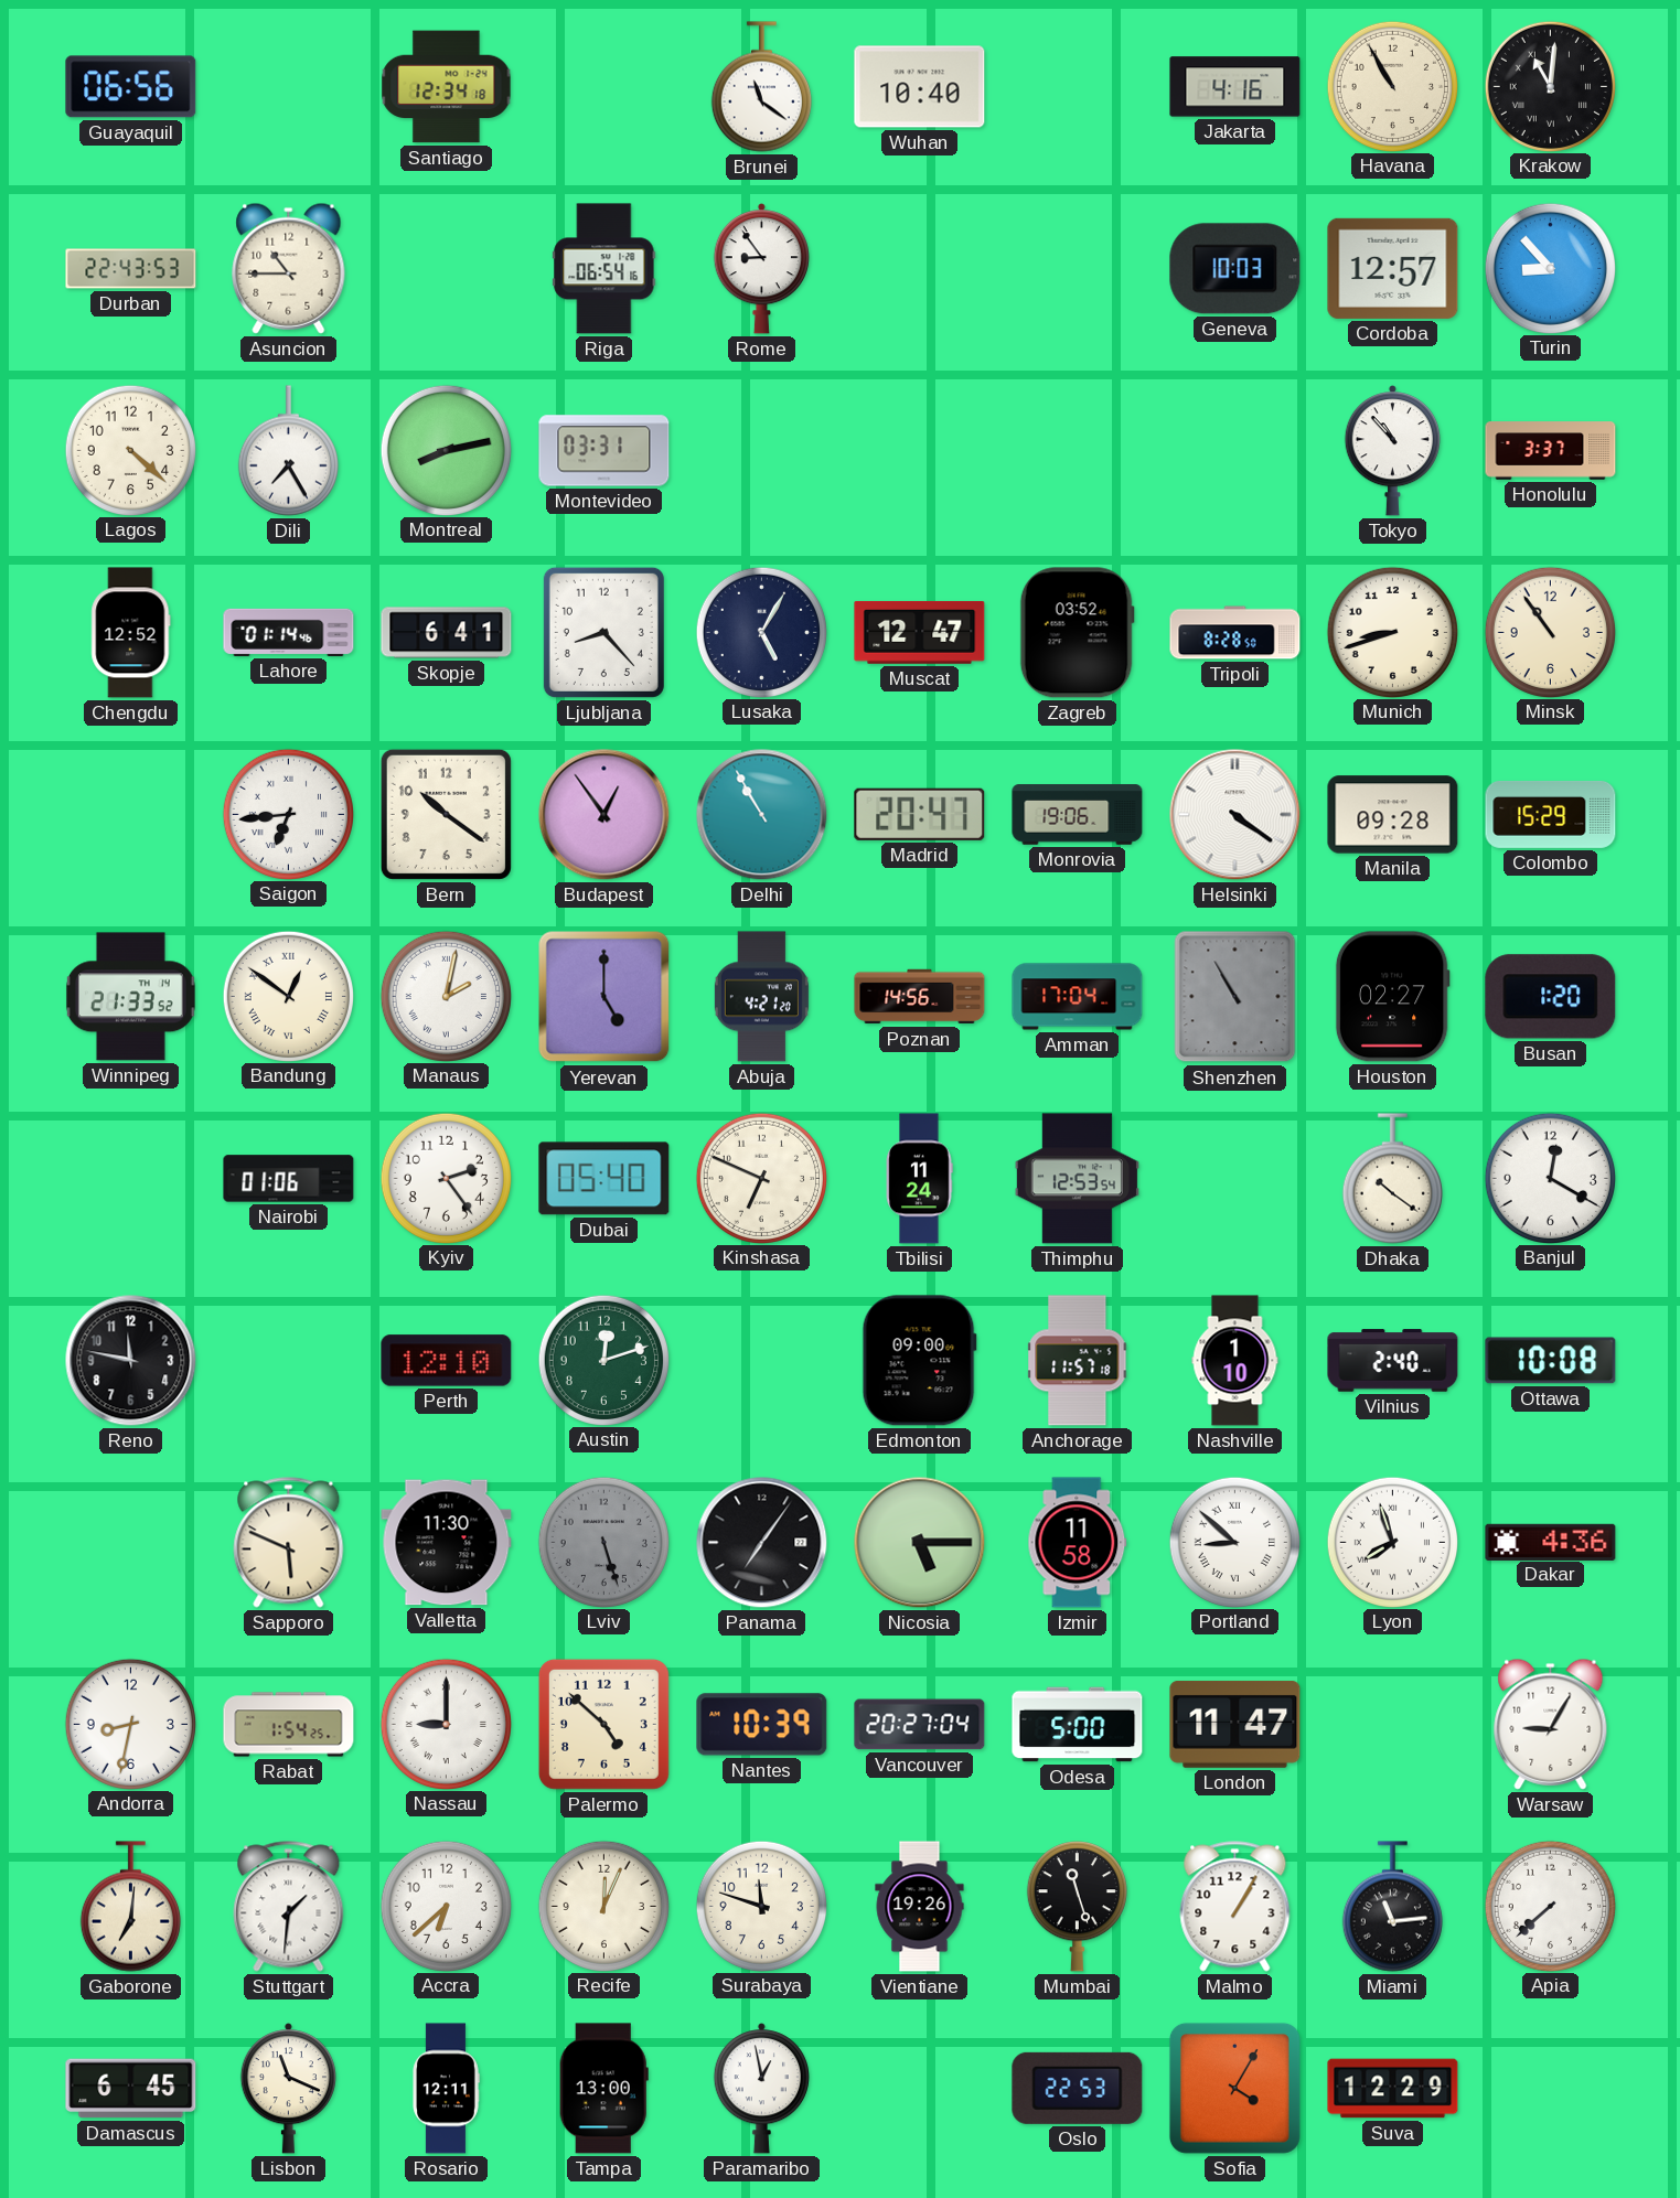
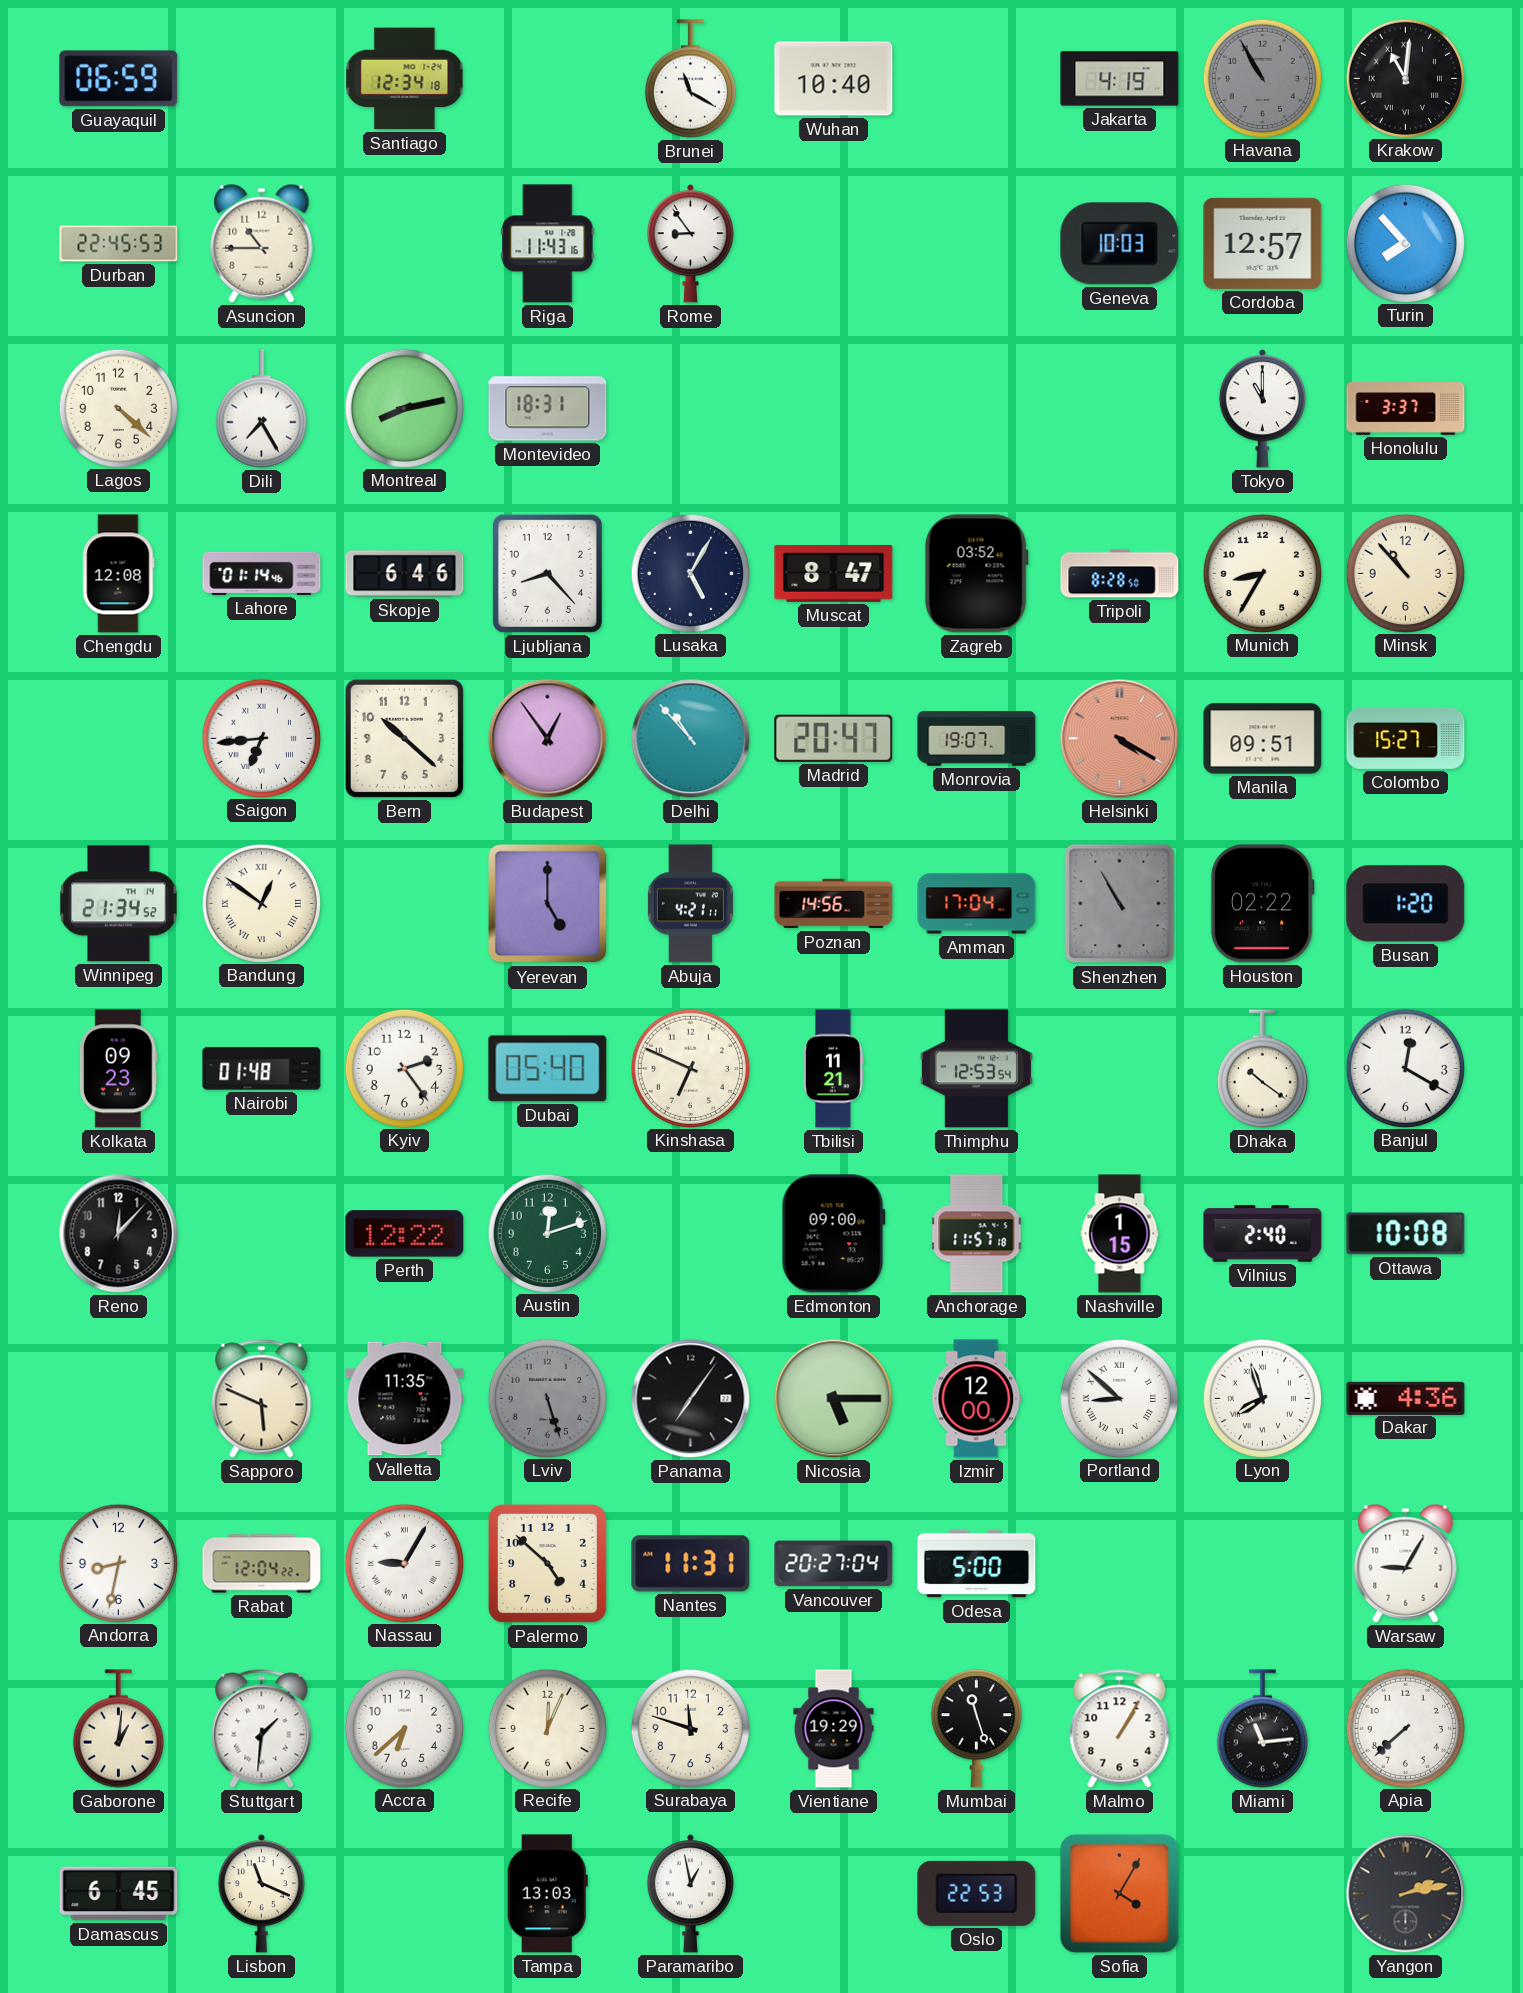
Guayaquil: 06:56 -> 06:59
Brunei: 11:21 -> 11:20
Jakarta: 4:16 -> 4:19
Havana dial: cream -> grey
Durban: 22:43 -> 22:45
Riga: 06:54 -> 11:43
Turin: 8:53 -> 7:53
Montevideo: 03:31 -> 18:31
Tokyo: 10:53 -> 11:00
Chengdu: 12:52 -> 12:08
Skopje: 6:41 -> 6:46
Muscat: 12:47 -> 8:47
Munich: 8:42 -> 8:35
Minsk: 10:54 -> 10:53
Bern: 10:21 -> 10:22
Delhi: 10:55 -> 10:53
Monrovia: 19:06 -> 19:07
Helsinki: 4:21 -> 4:20
Helsinki dial: white -> salmon
Manila: 09:28 -> 09:51
Colombo: 15:29 -> 15:27
Winnipeg: 21:33 -> 21:34
Manaus: 2:02 -> none
Abuja: 4:21:20 -> 4:21:11
Houston: 02:27 -> 02:22
Kolkata: none -> 09:23
Nairobi: 01:06 -> 01:48
Tbilisi: 11:24 -> 11:21
Reno: 11:47 -> 12:07
Perth: 12:10 -> 12:22
Nashville: 1:10 -> 1:15
Valletta: 11:30 -> 11:35
Izmir: 11:58 -> 12:00
Rabat: 1:54 -> 12:04
Nassau: 9:00 -> 9:05
Nantes: 10:39 -> 11:31
London: 11:47 -> none
Gaborone: 7:01 -> 1:01
Vientiane: 19:26 -> 19:29
Rosario: 12:11 -> none
Tampa: 13:00 -> 13:03
Suva: 12:29 -> none
Yangon: none -> 2:13
